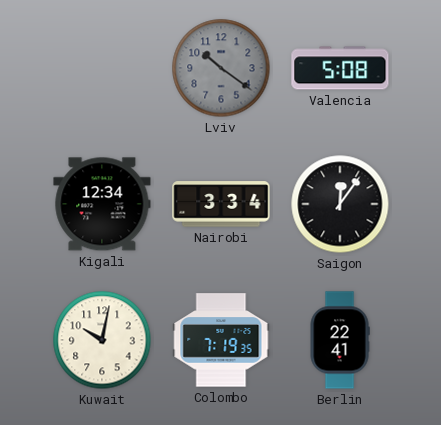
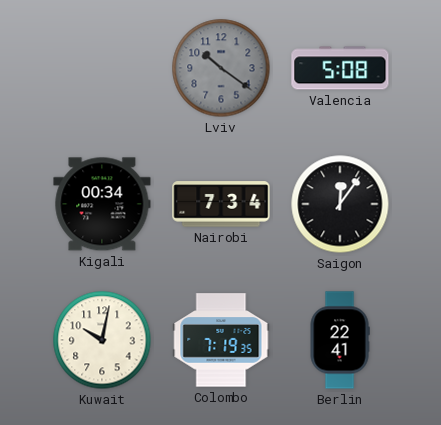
Kigali: 12:34 -> 00:34
Nairobi: 3:34 -> 7:34
